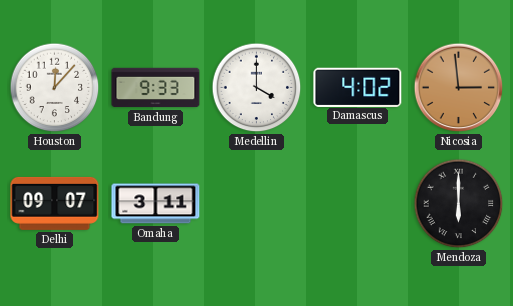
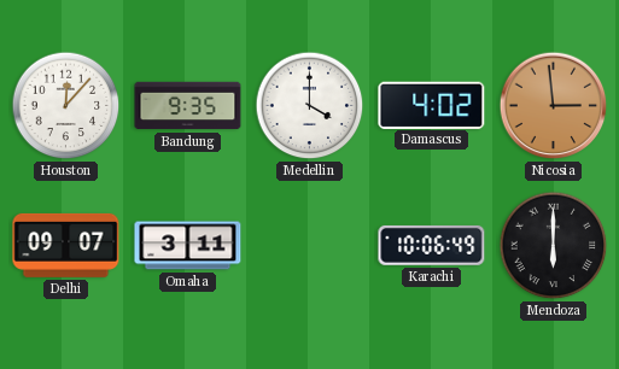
Bandung: 9:33 -> 9:35
Karachi: none -> 10:06
